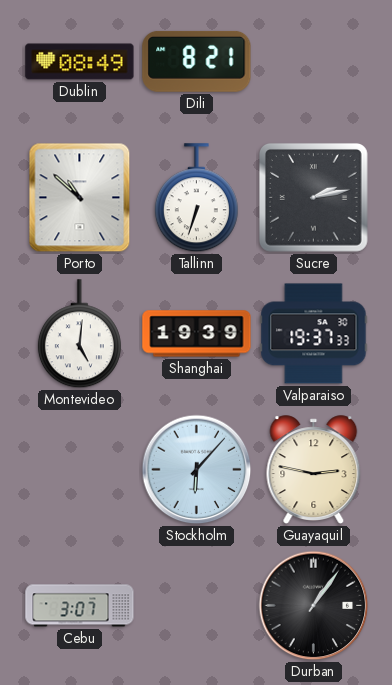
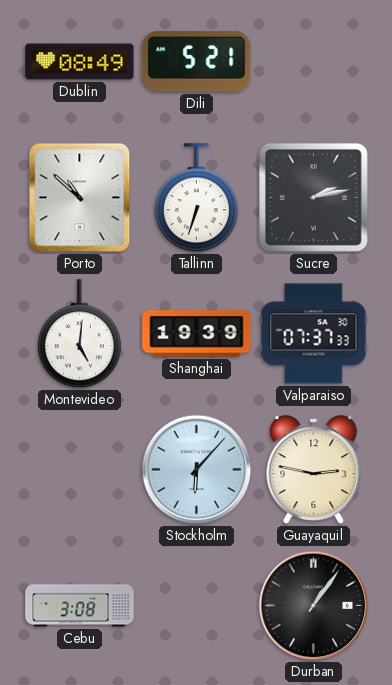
Dili: 8:21 -> 5:21
Valparaiso: 19:37 -> 07:37
Cebu: 3:07 -> 3:08
